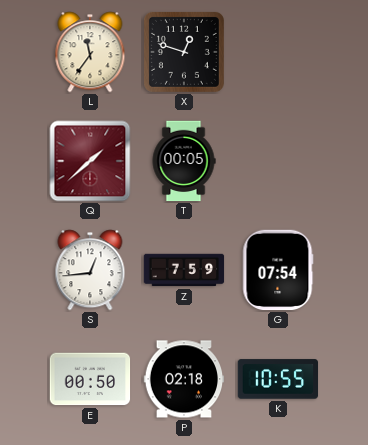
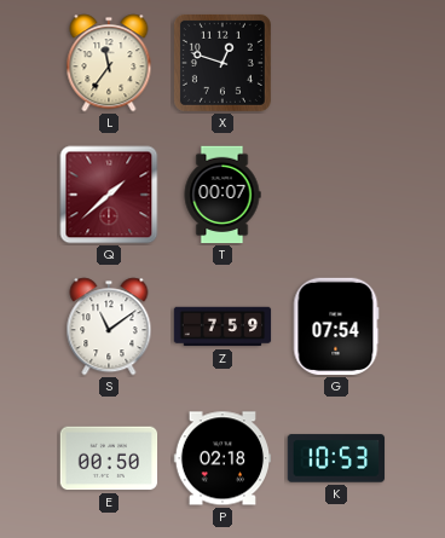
T: 00:05 -> 00:07
S: 12:44 -> 11:09
K: 10:55 -> 10:53
